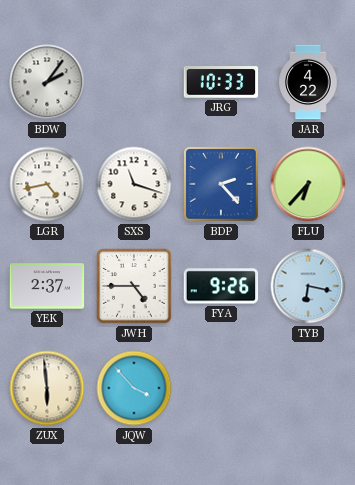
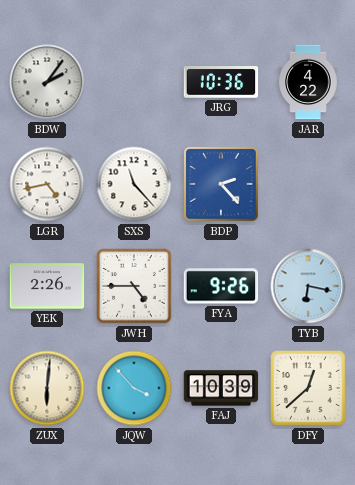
JRG: 10:33 -> 10:36
SXS: 11:18 -> 11:23
FLU: 6:37 -> none
YEK: 2:37 -> 2:26
ZUX: 5:59 -> 6:01
FAJ: none -> 10:39
DFY: none -> 12:38
